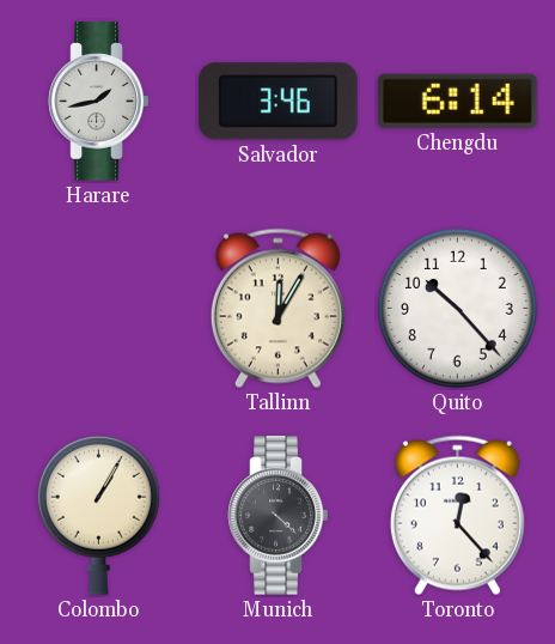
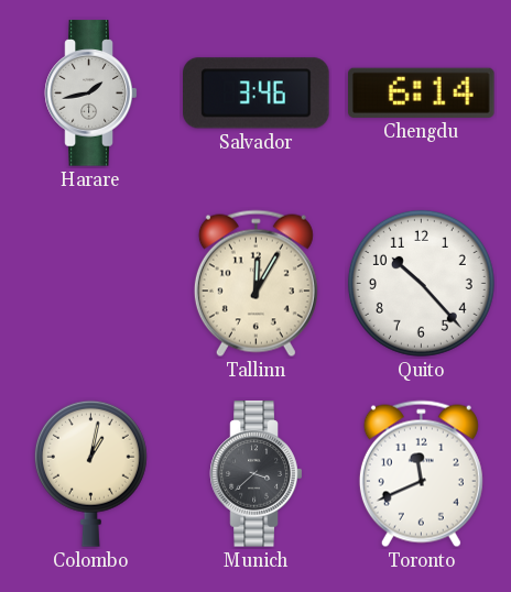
Colombo: 1:05 -> 1:02
Munich: 4:22 -> 3:38
Toronto: 12:23 -> 11:41
